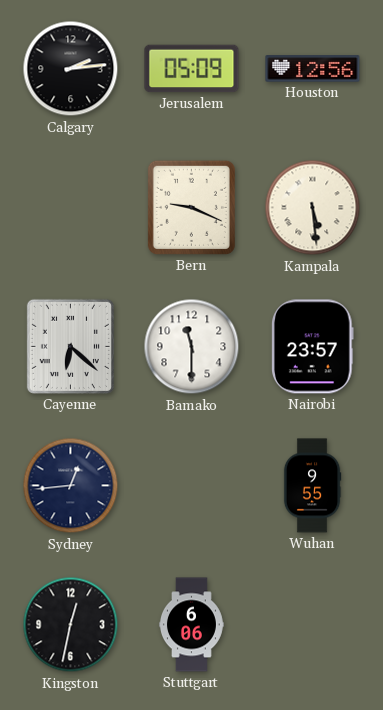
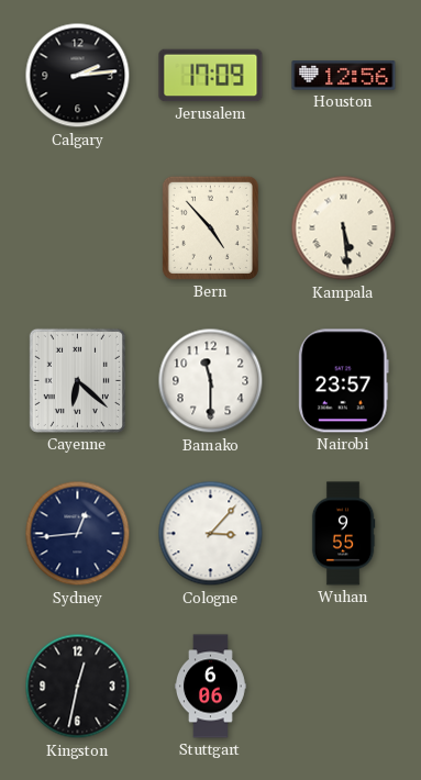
Jerusalem: 05:09 -> 17:09
Bern: 9:19 -> 4:53
Cologne: none -> 3:07
